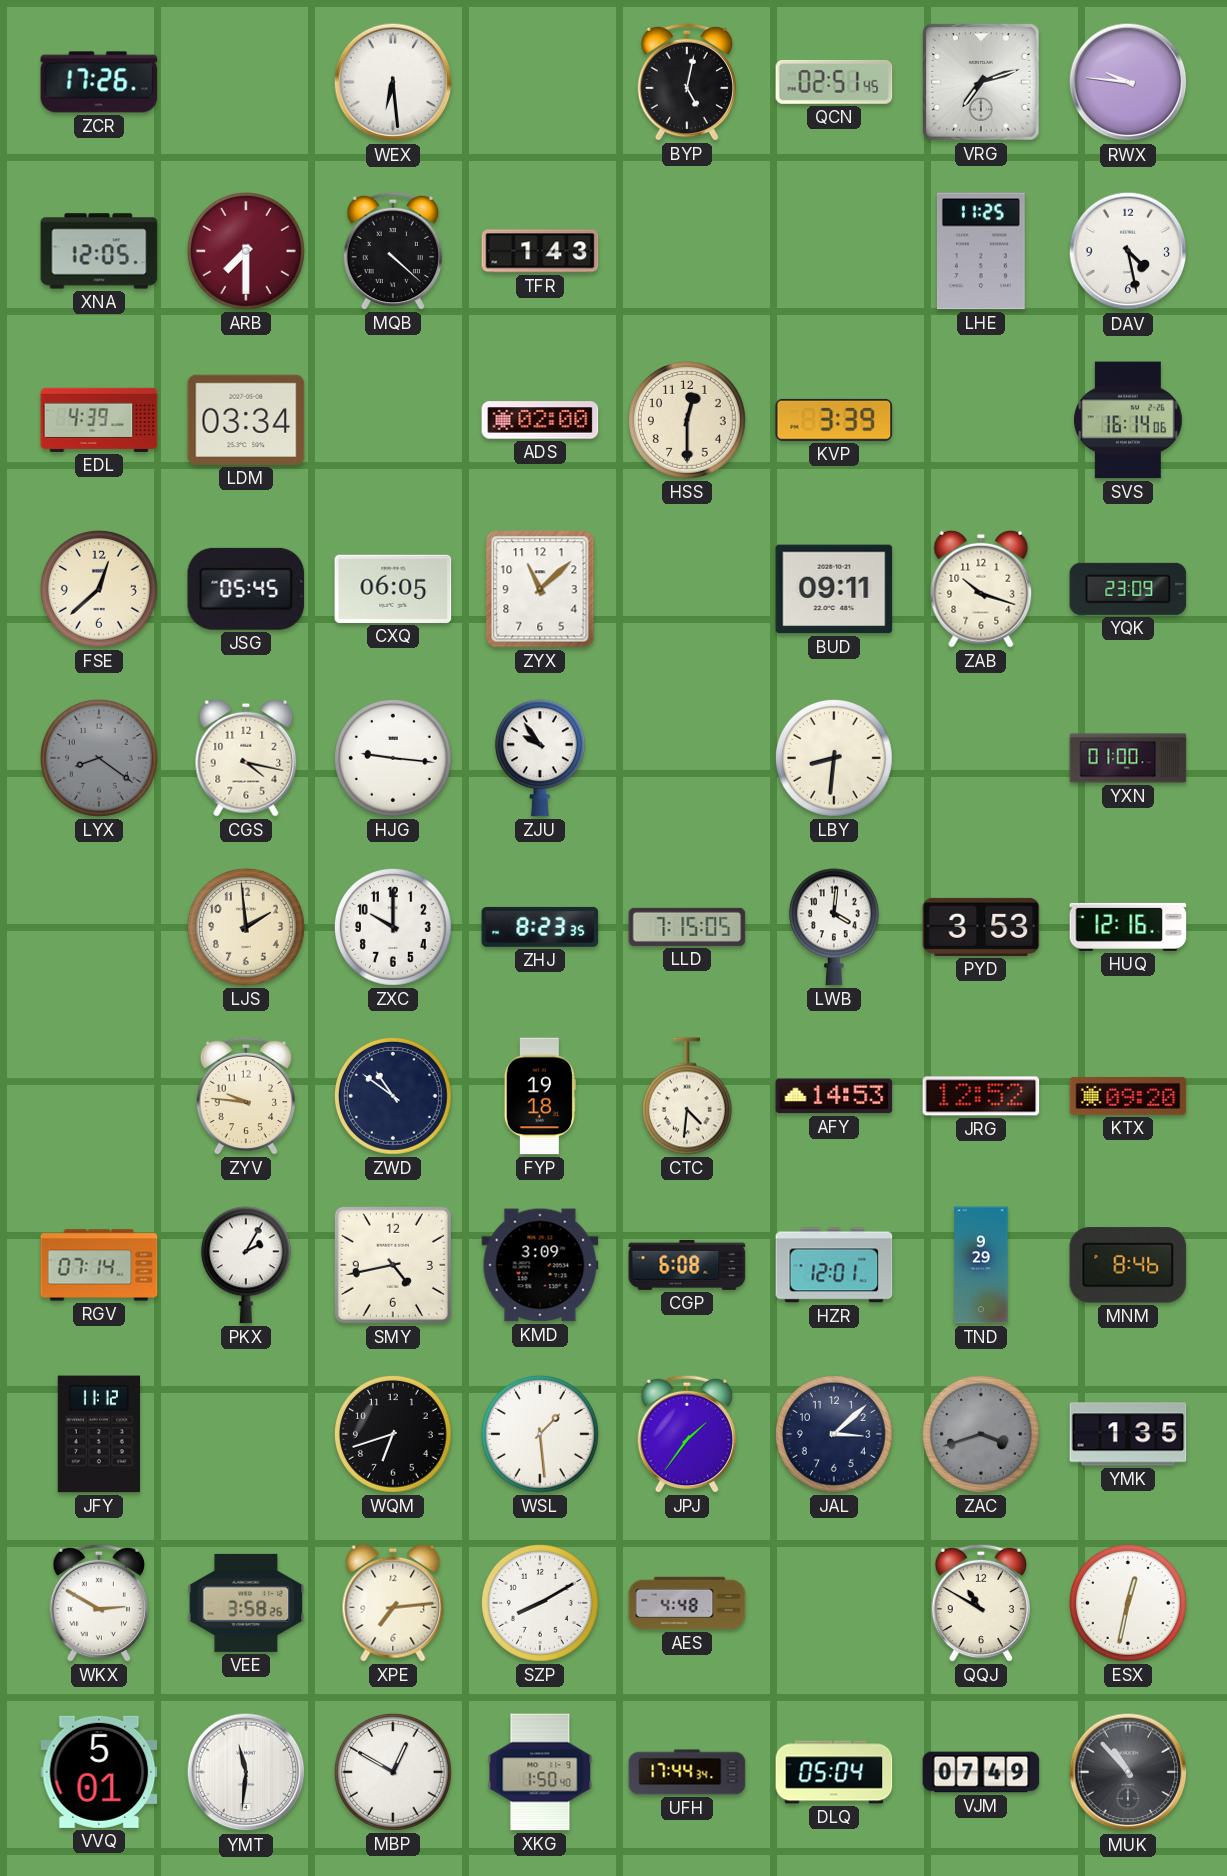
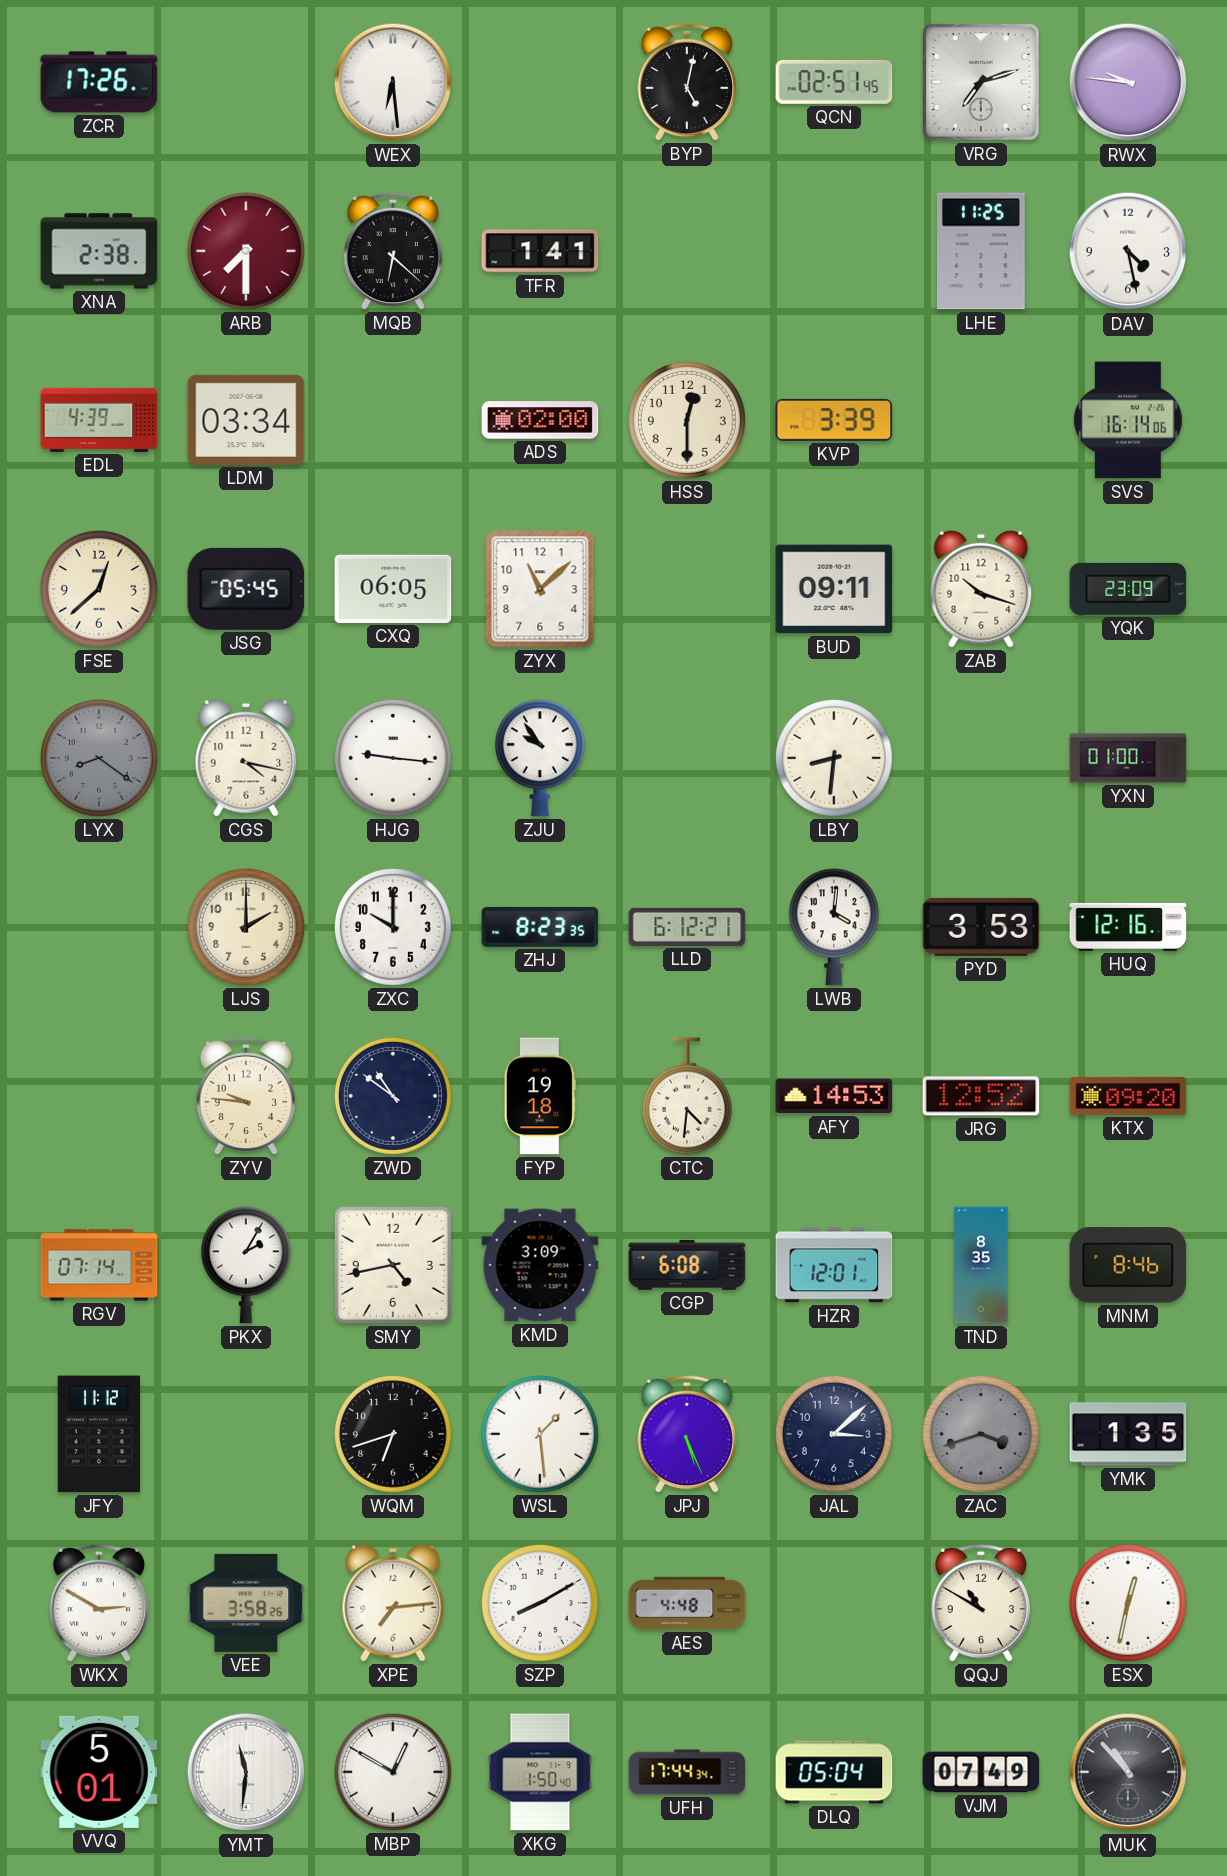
XNA: 12:05 -> 2:38
MQB: 4:22 -> 6:22
TFR: 1:43 -> 1:41
LJS: 1:59 -> 2:00
LLD: 7:15 -> 6:12
TND: 9:29 -> 8:35
JPJ: 1:36 -> 5:26
